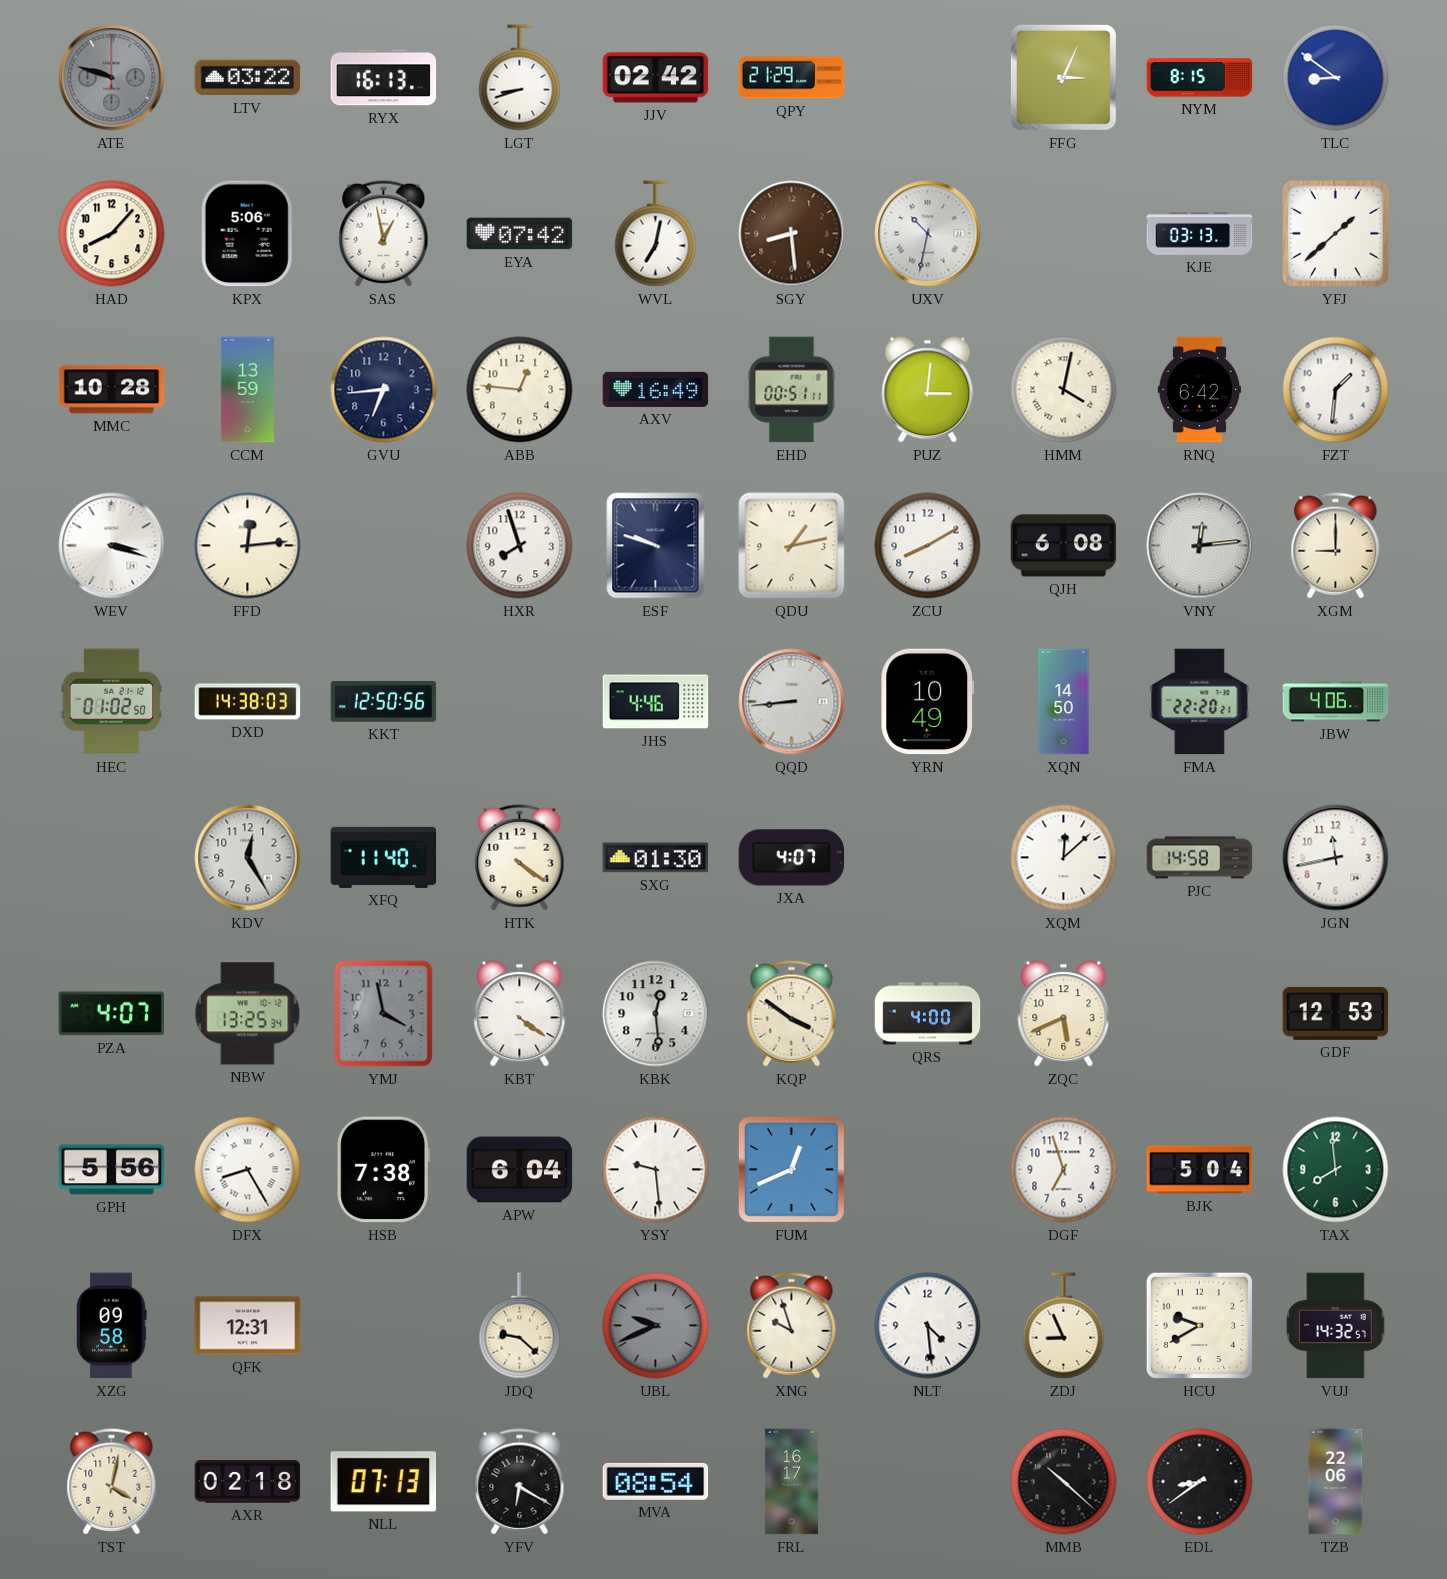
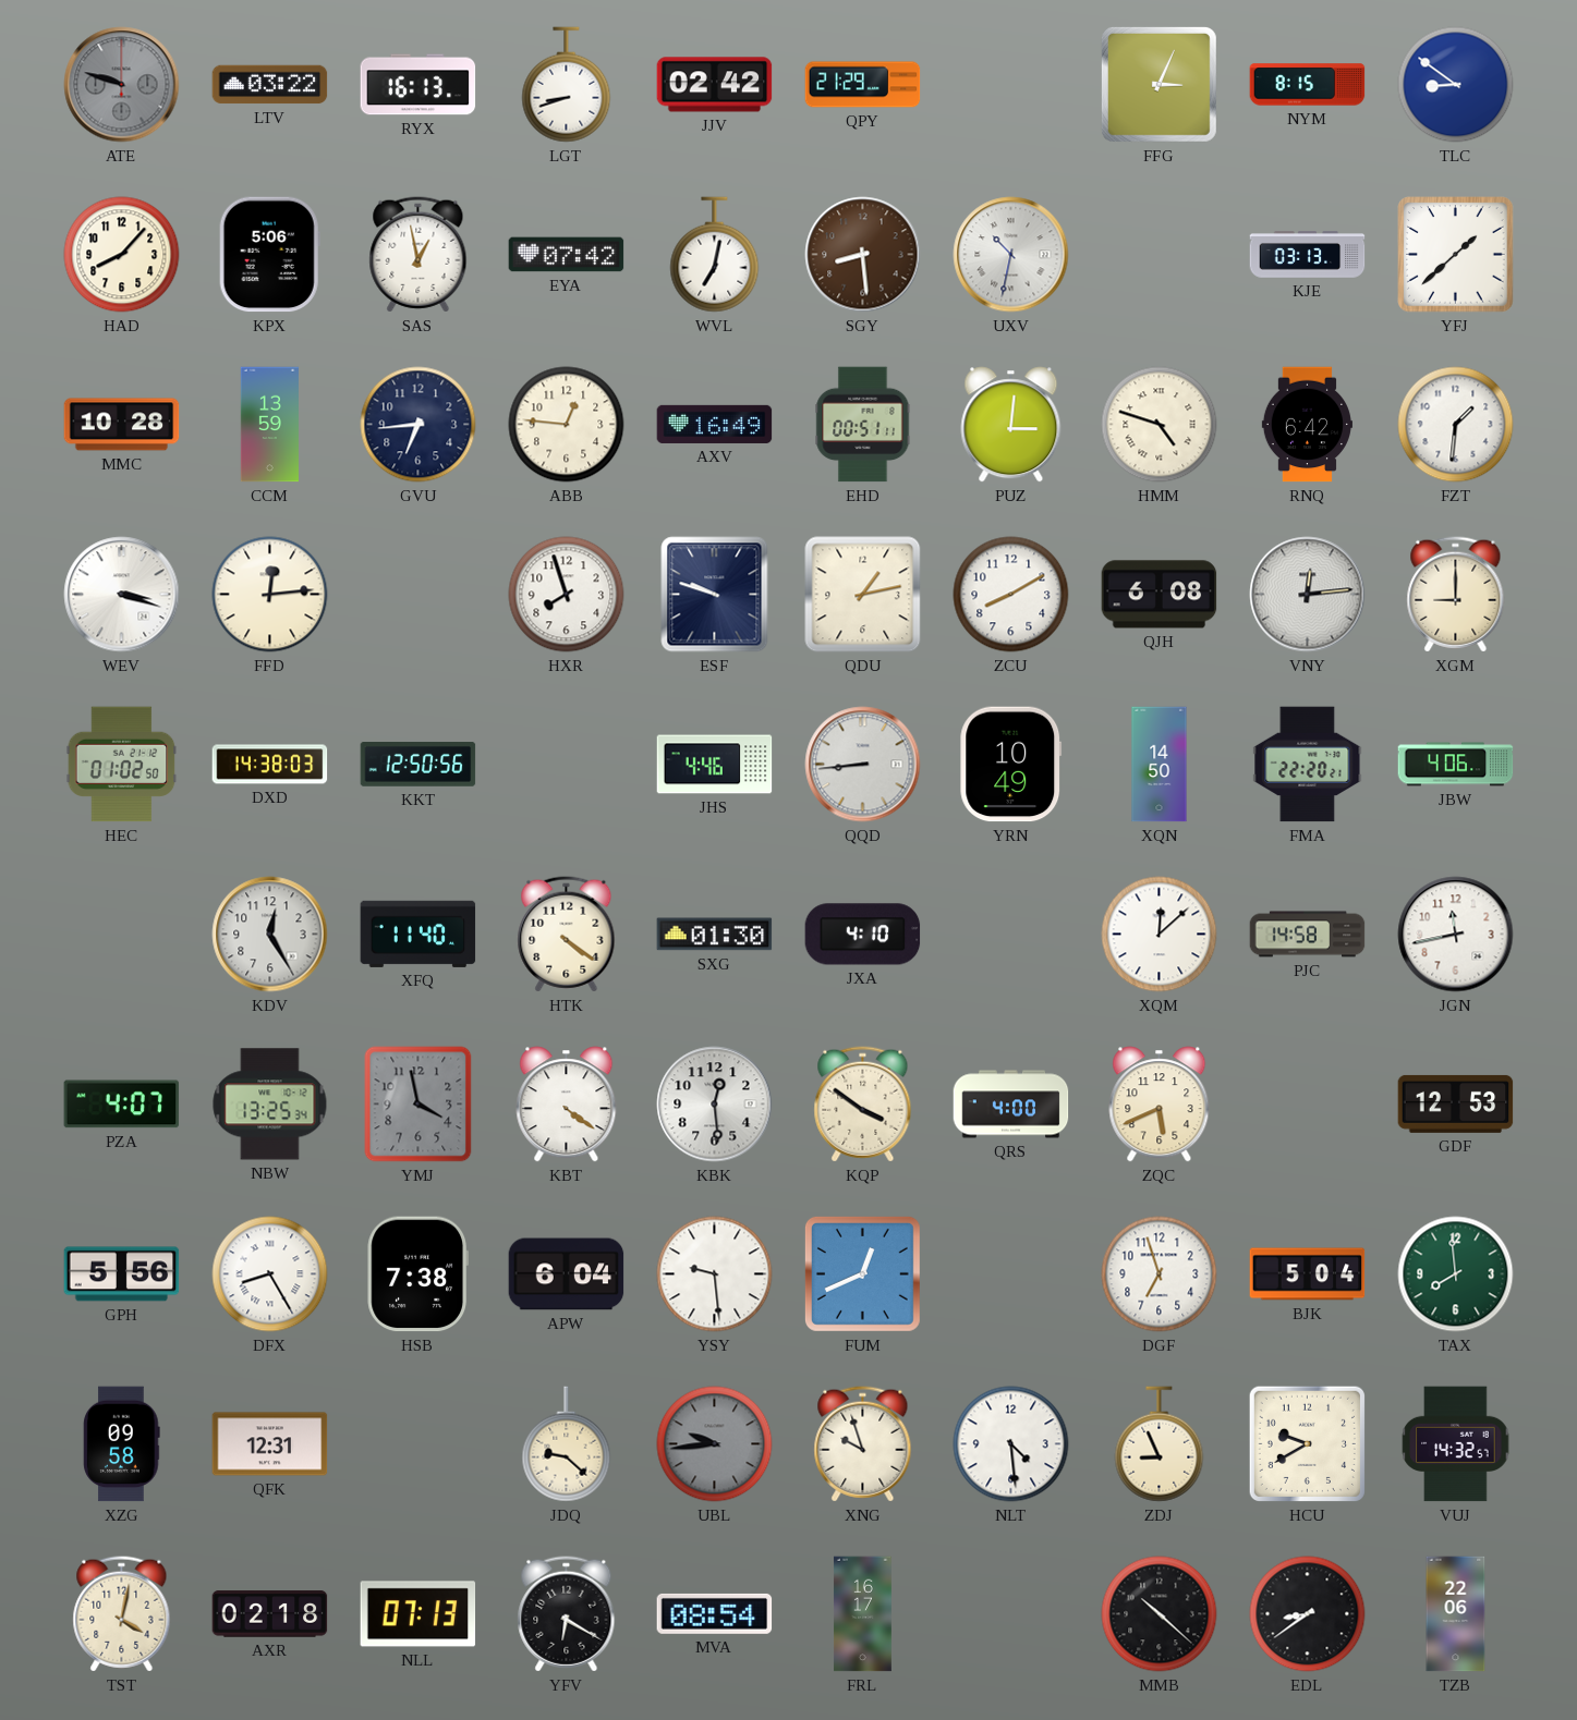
HMM: 4:02 -> 4:48
JXA: 4:07 -> 4:10
UBL: 9:41 -> 9:44
